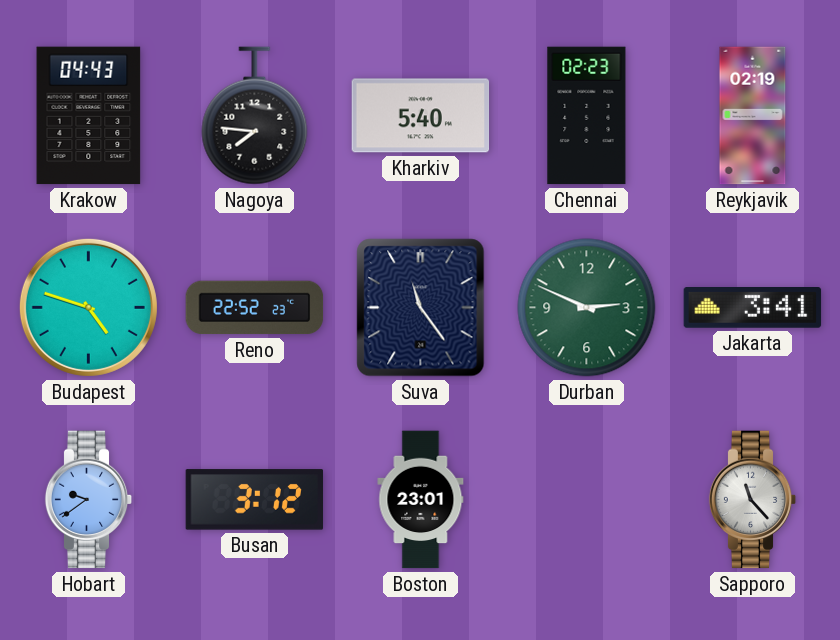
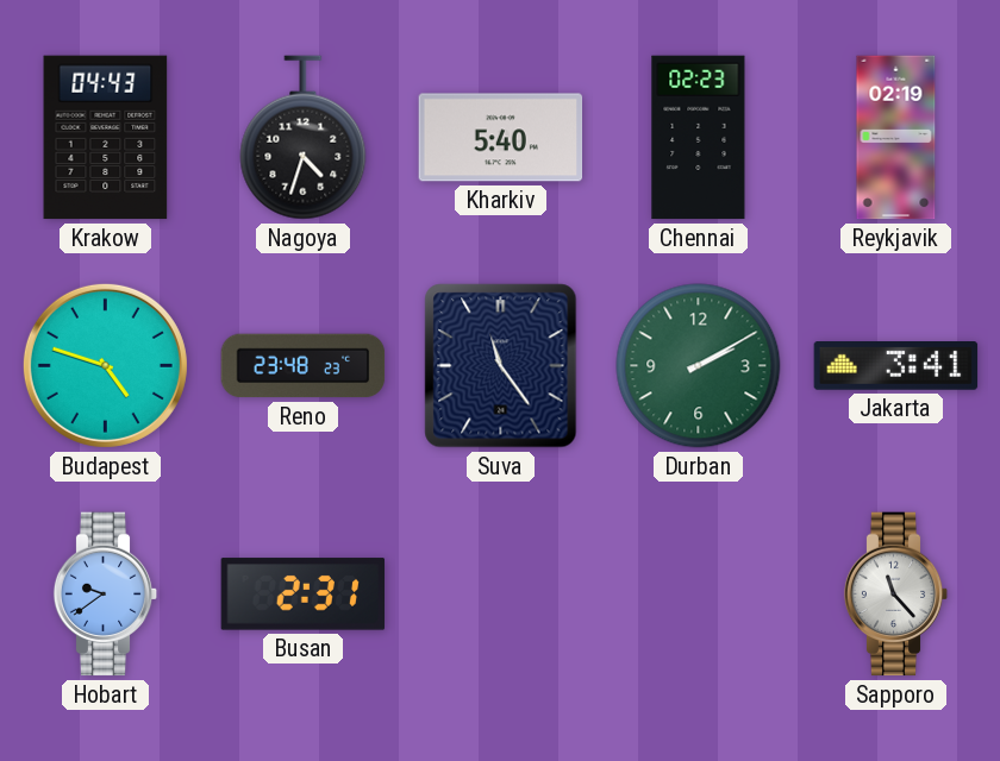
Nagoya: 7:46 -> 4:33
Reno: 22:52 -> 23:48
Durban: 2:49 -> 2:10
Busan: 3:12 -> 2:31
Boston: 23:01 -> none
